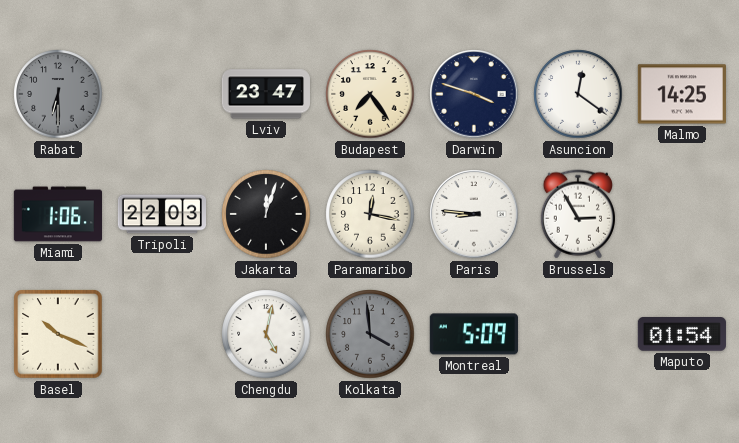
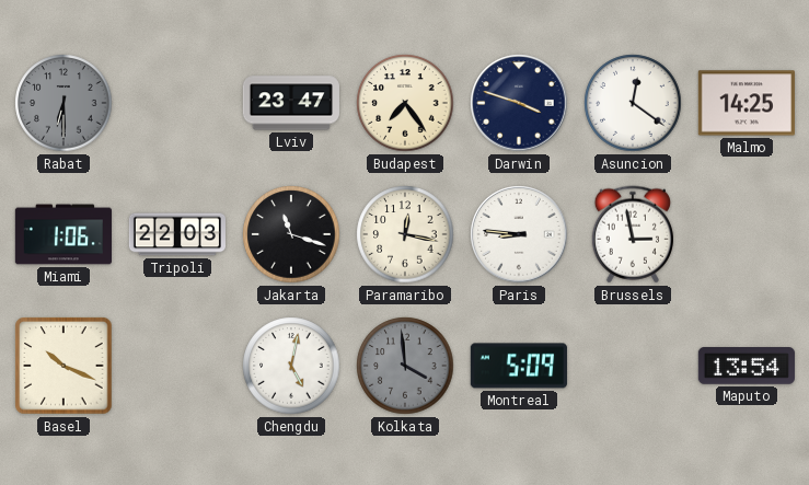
Jakarta: 12:03 -> 11:18
Brussels: 2:55 -> 2:58
Maputo: 01:54 -> 13:54
